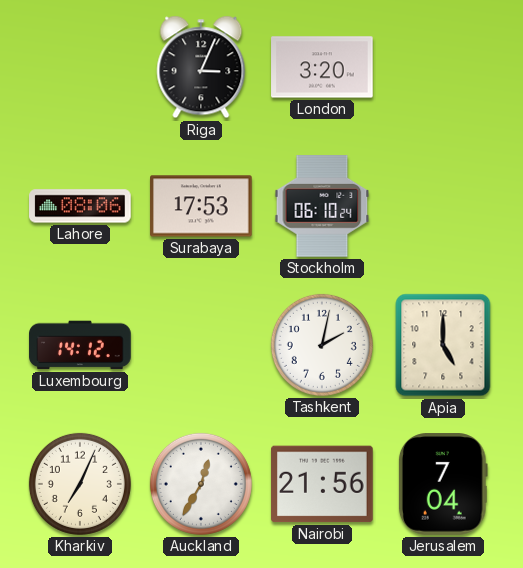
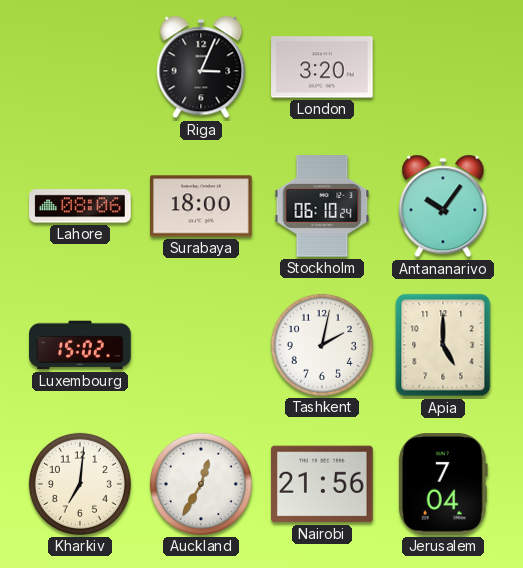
Surabaya: 17:53 -> 18:00
Antananarivo: none -> 10:06
Luxembourg: 14:12 -> 15:02
Kharkiv: 7:04 -> 7:01
